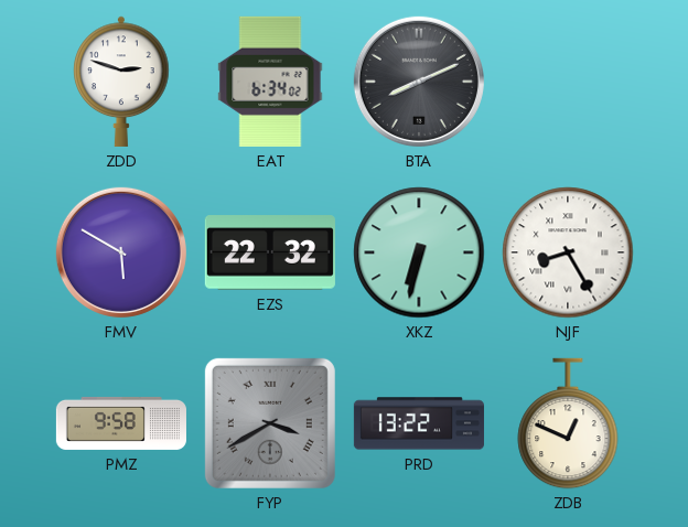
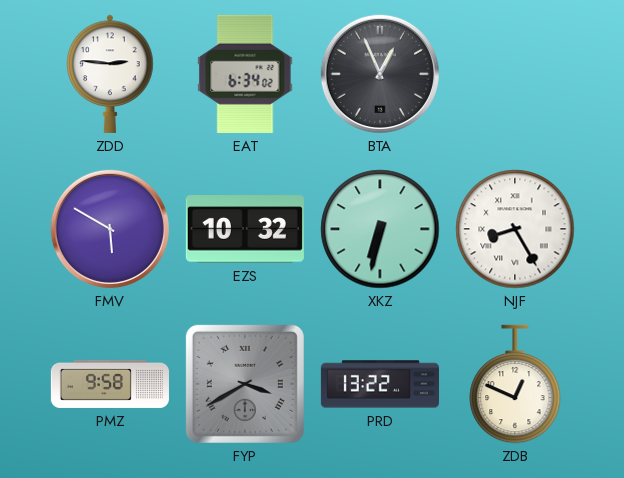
ZDD: 2:48 -> 2:46
BTA: 8:11 -> 12:56
EZS: 22:32 -> 10:32
